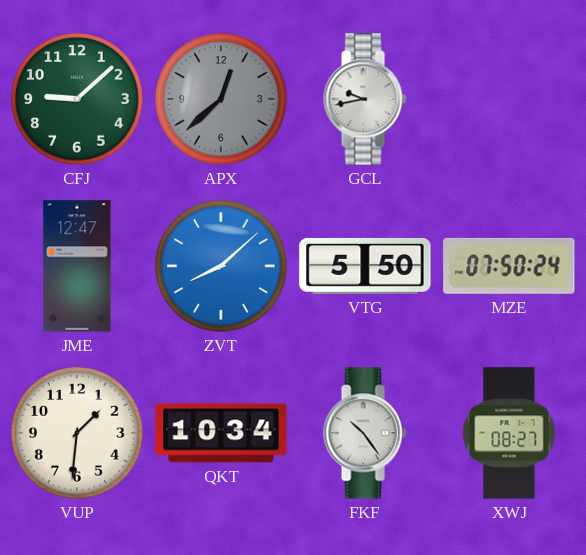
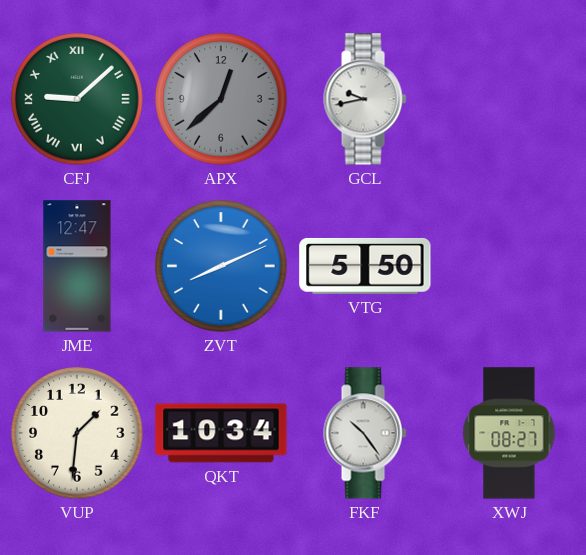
CFJ numerals: Arabic -> Roman
ZVT: 8:08 -> 8:11
MZE: 07:50 -> none
